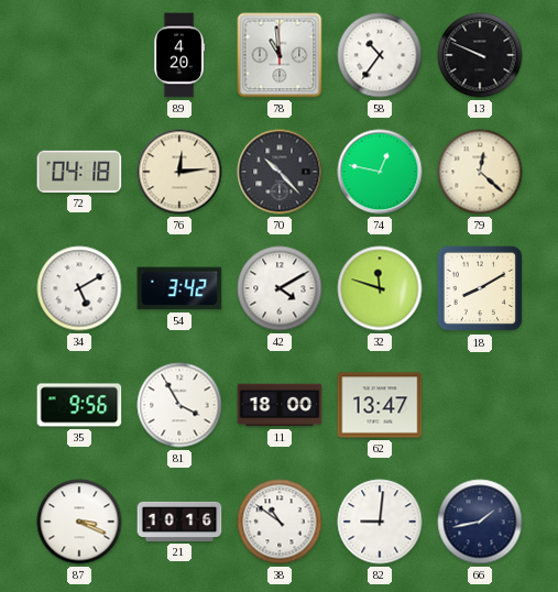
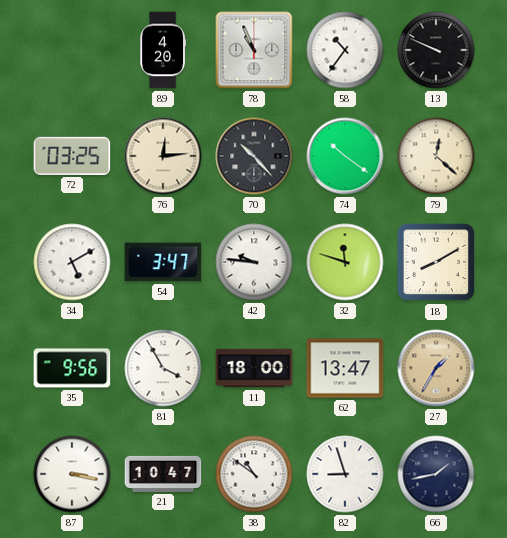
78: 10:59 -> 10:56
72: 04:18 -> 03:25
74: 12:47 -> 10:21
54: 3:42 -> 3:47
42: 4:10 -> 9:46
27: none -> 1:35
87: 3:19 -> 3:17
21: 10:16 -> 10:47
82: 9:01 -> 8:57
